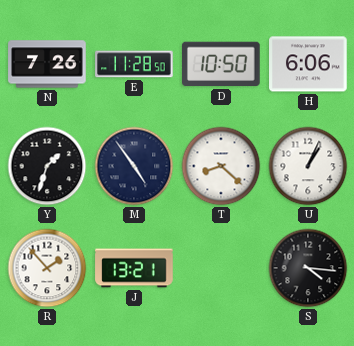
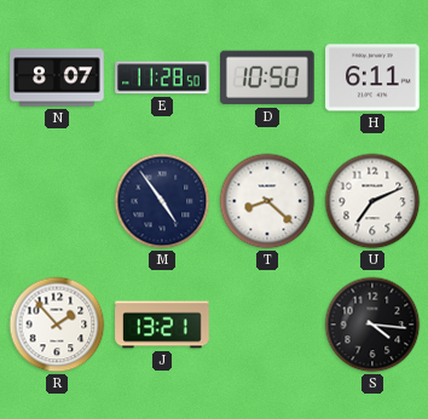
N: 7:26 -> 8:07
H: 6:06 -> 6:11
Y: 1:33 -> none
U: 1:04 -> 7:11
